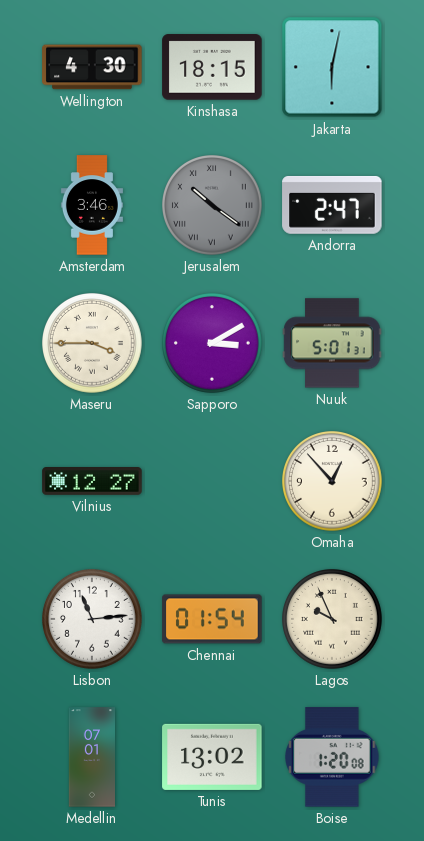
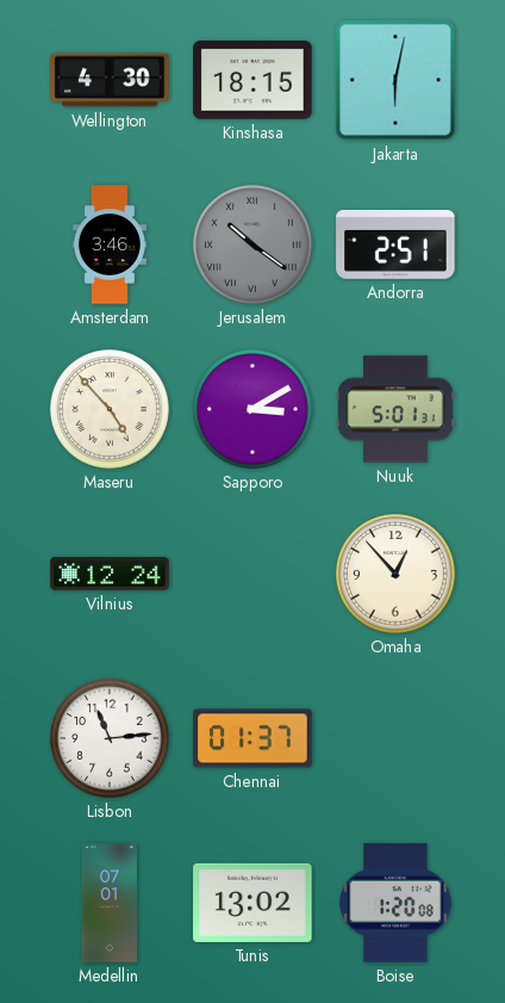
Andorra: 2:47 -> 2:51
Maseru: 3:45 -> 4:53
Vilnius: 12:27 -> 12:24
Chennai: 01:54 -> 01:37
Lagos: 9:56 -> none
